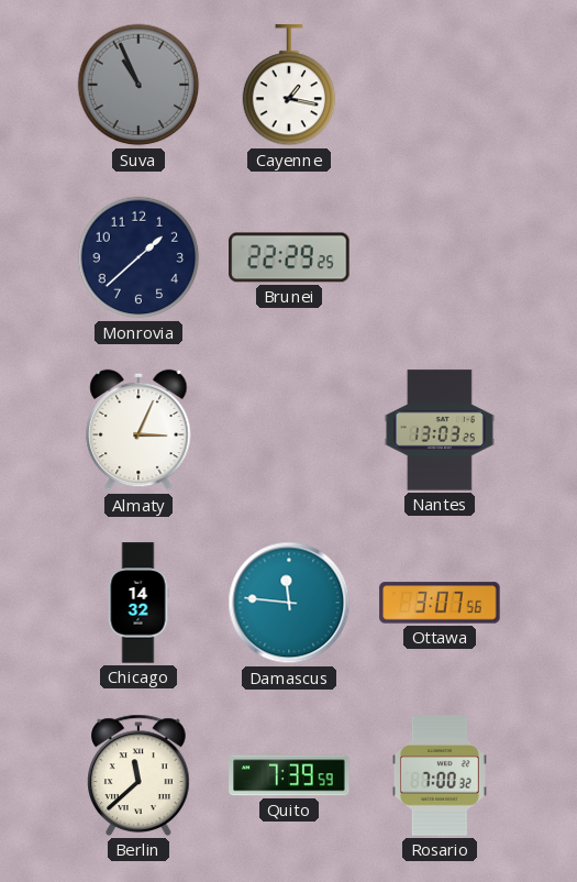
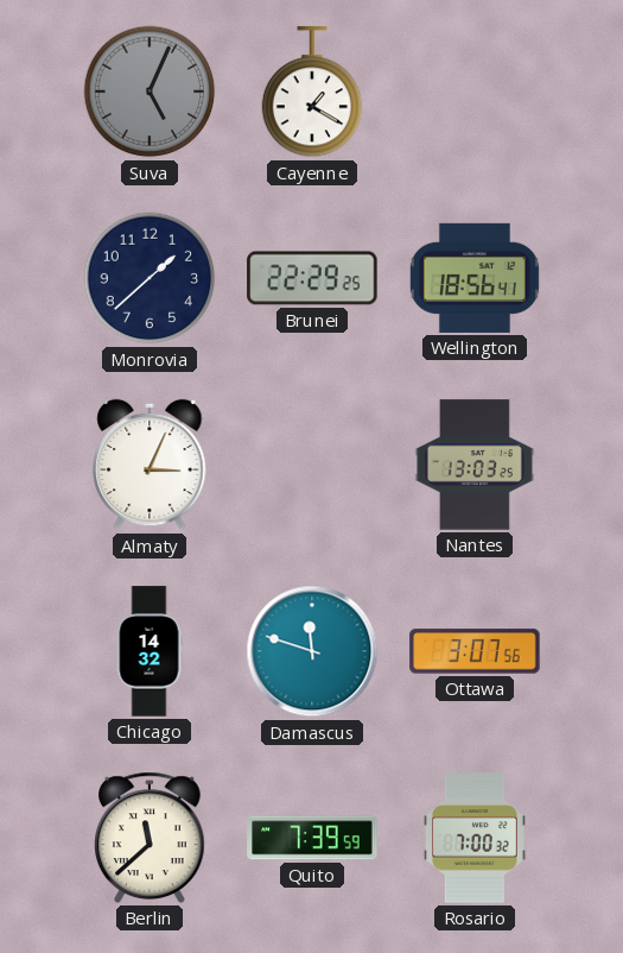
Suva: 10:56 -> 5:04
Cayenne: 1:17 -> 1:20
Wellington: none -> 18:56
Damascus: 11:46 -> 11:48
